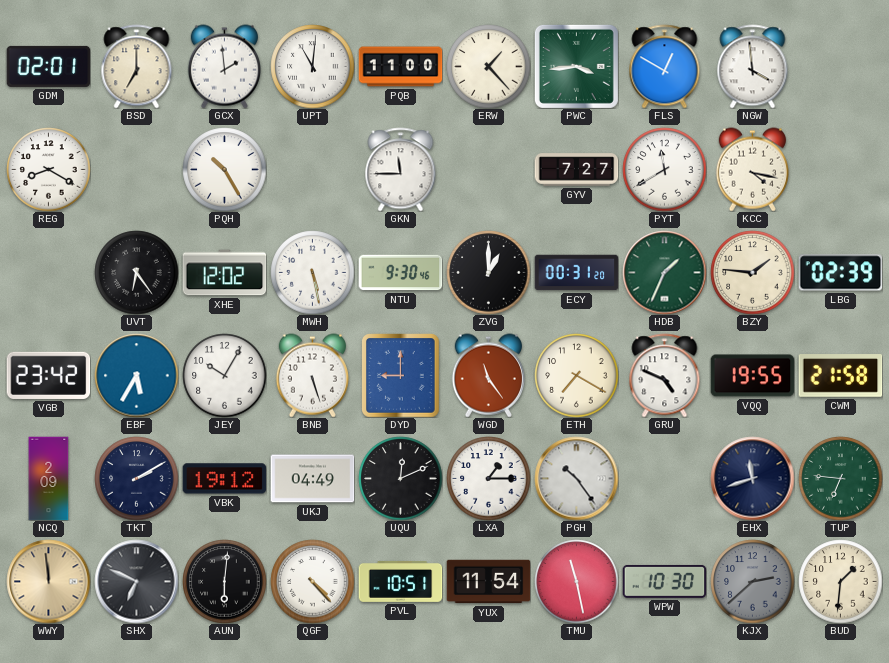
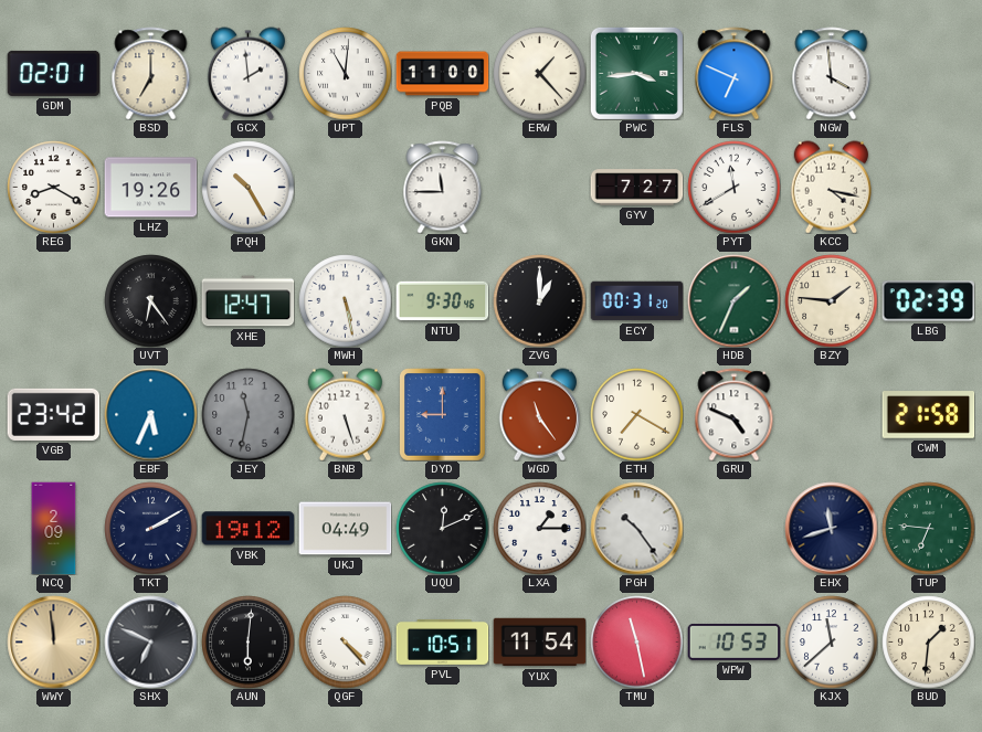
FLS: 12:50 -> 6:49
LHZ: none -> 19:26
XHE: 12:02 -> 12:47
EBF: 5:35 -> 5:34
JEY: 10:05 -> 11:32
JEY dial: white -> grey
VQQ: 19:55 -> none
WPW: 10:30 -> 10:53
KJX: 2:38 -> 11:38
KJX dial: grey -> white
